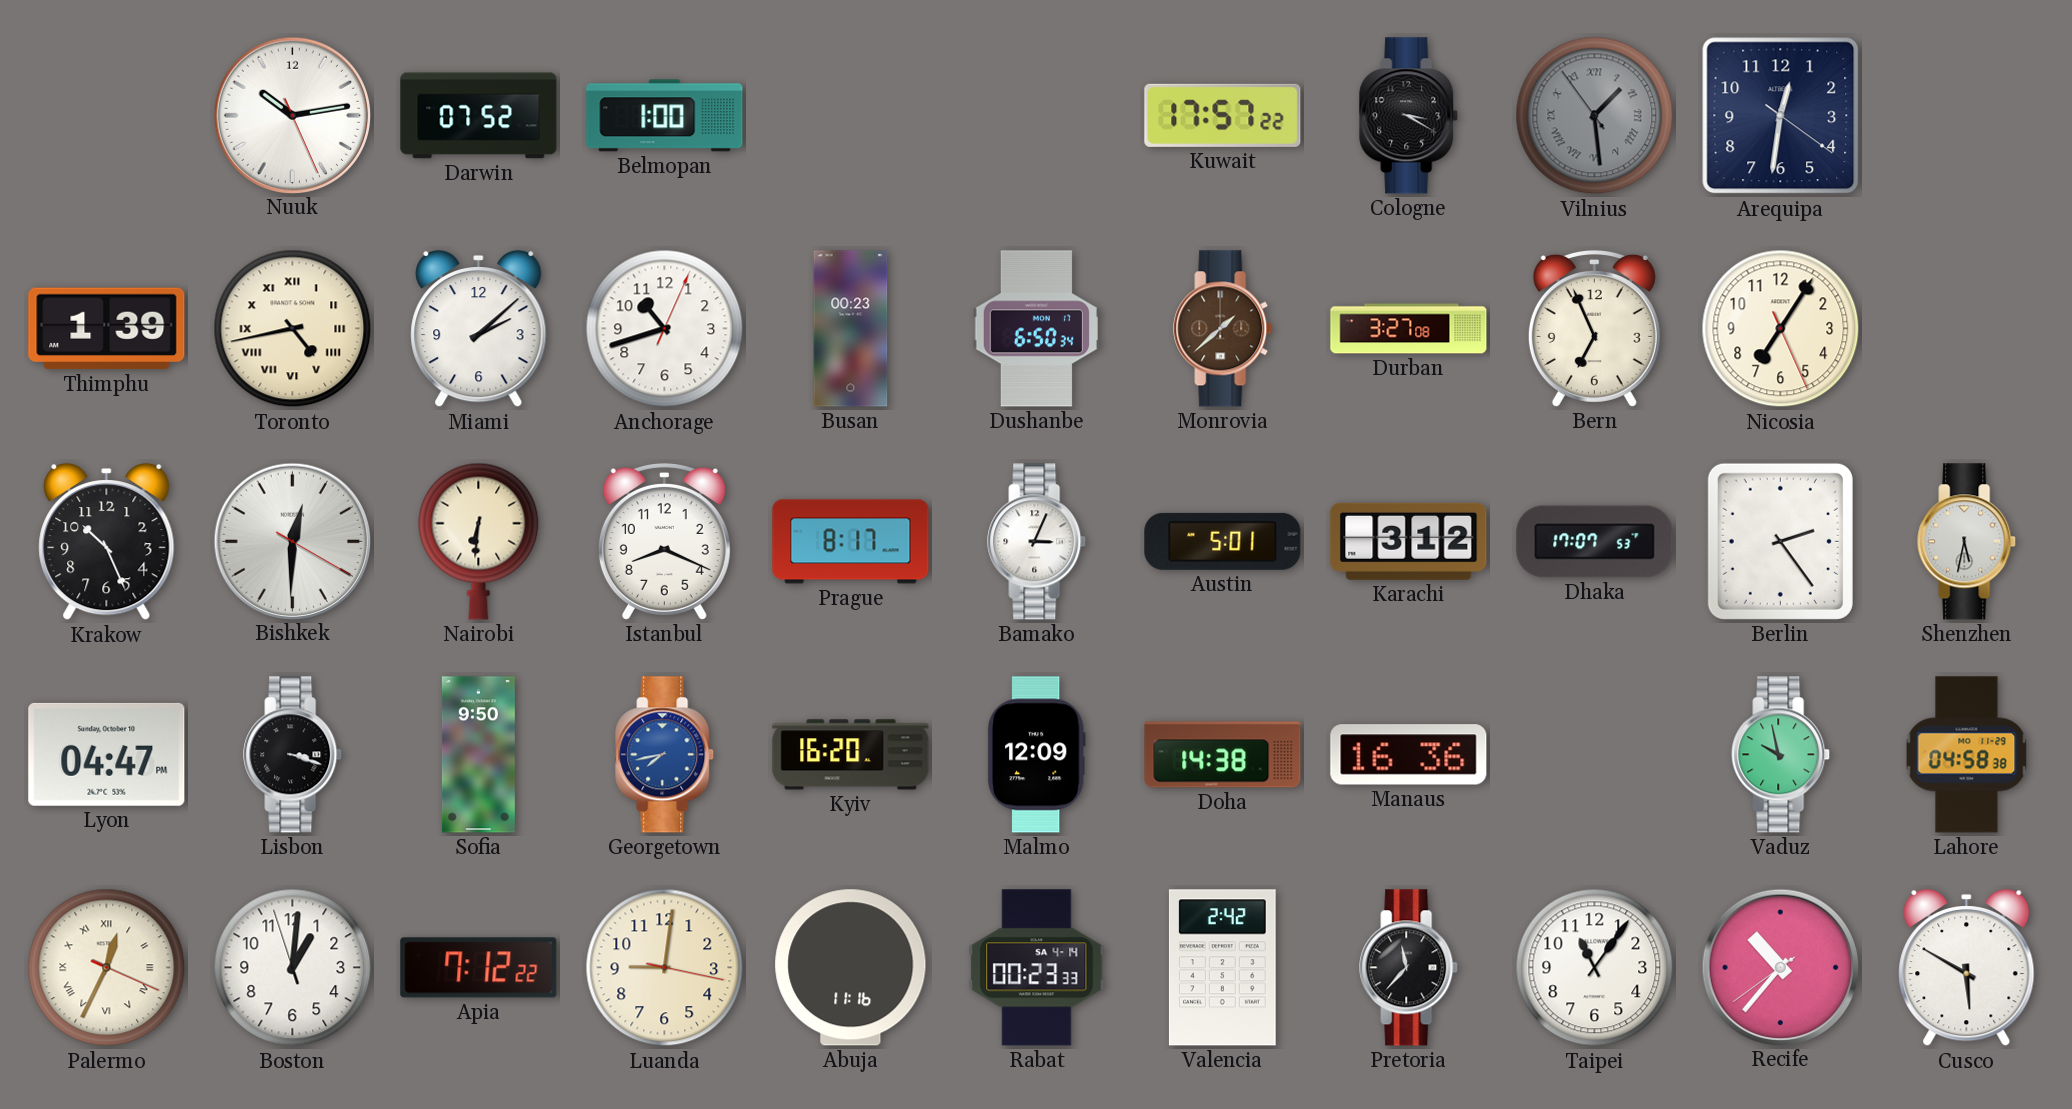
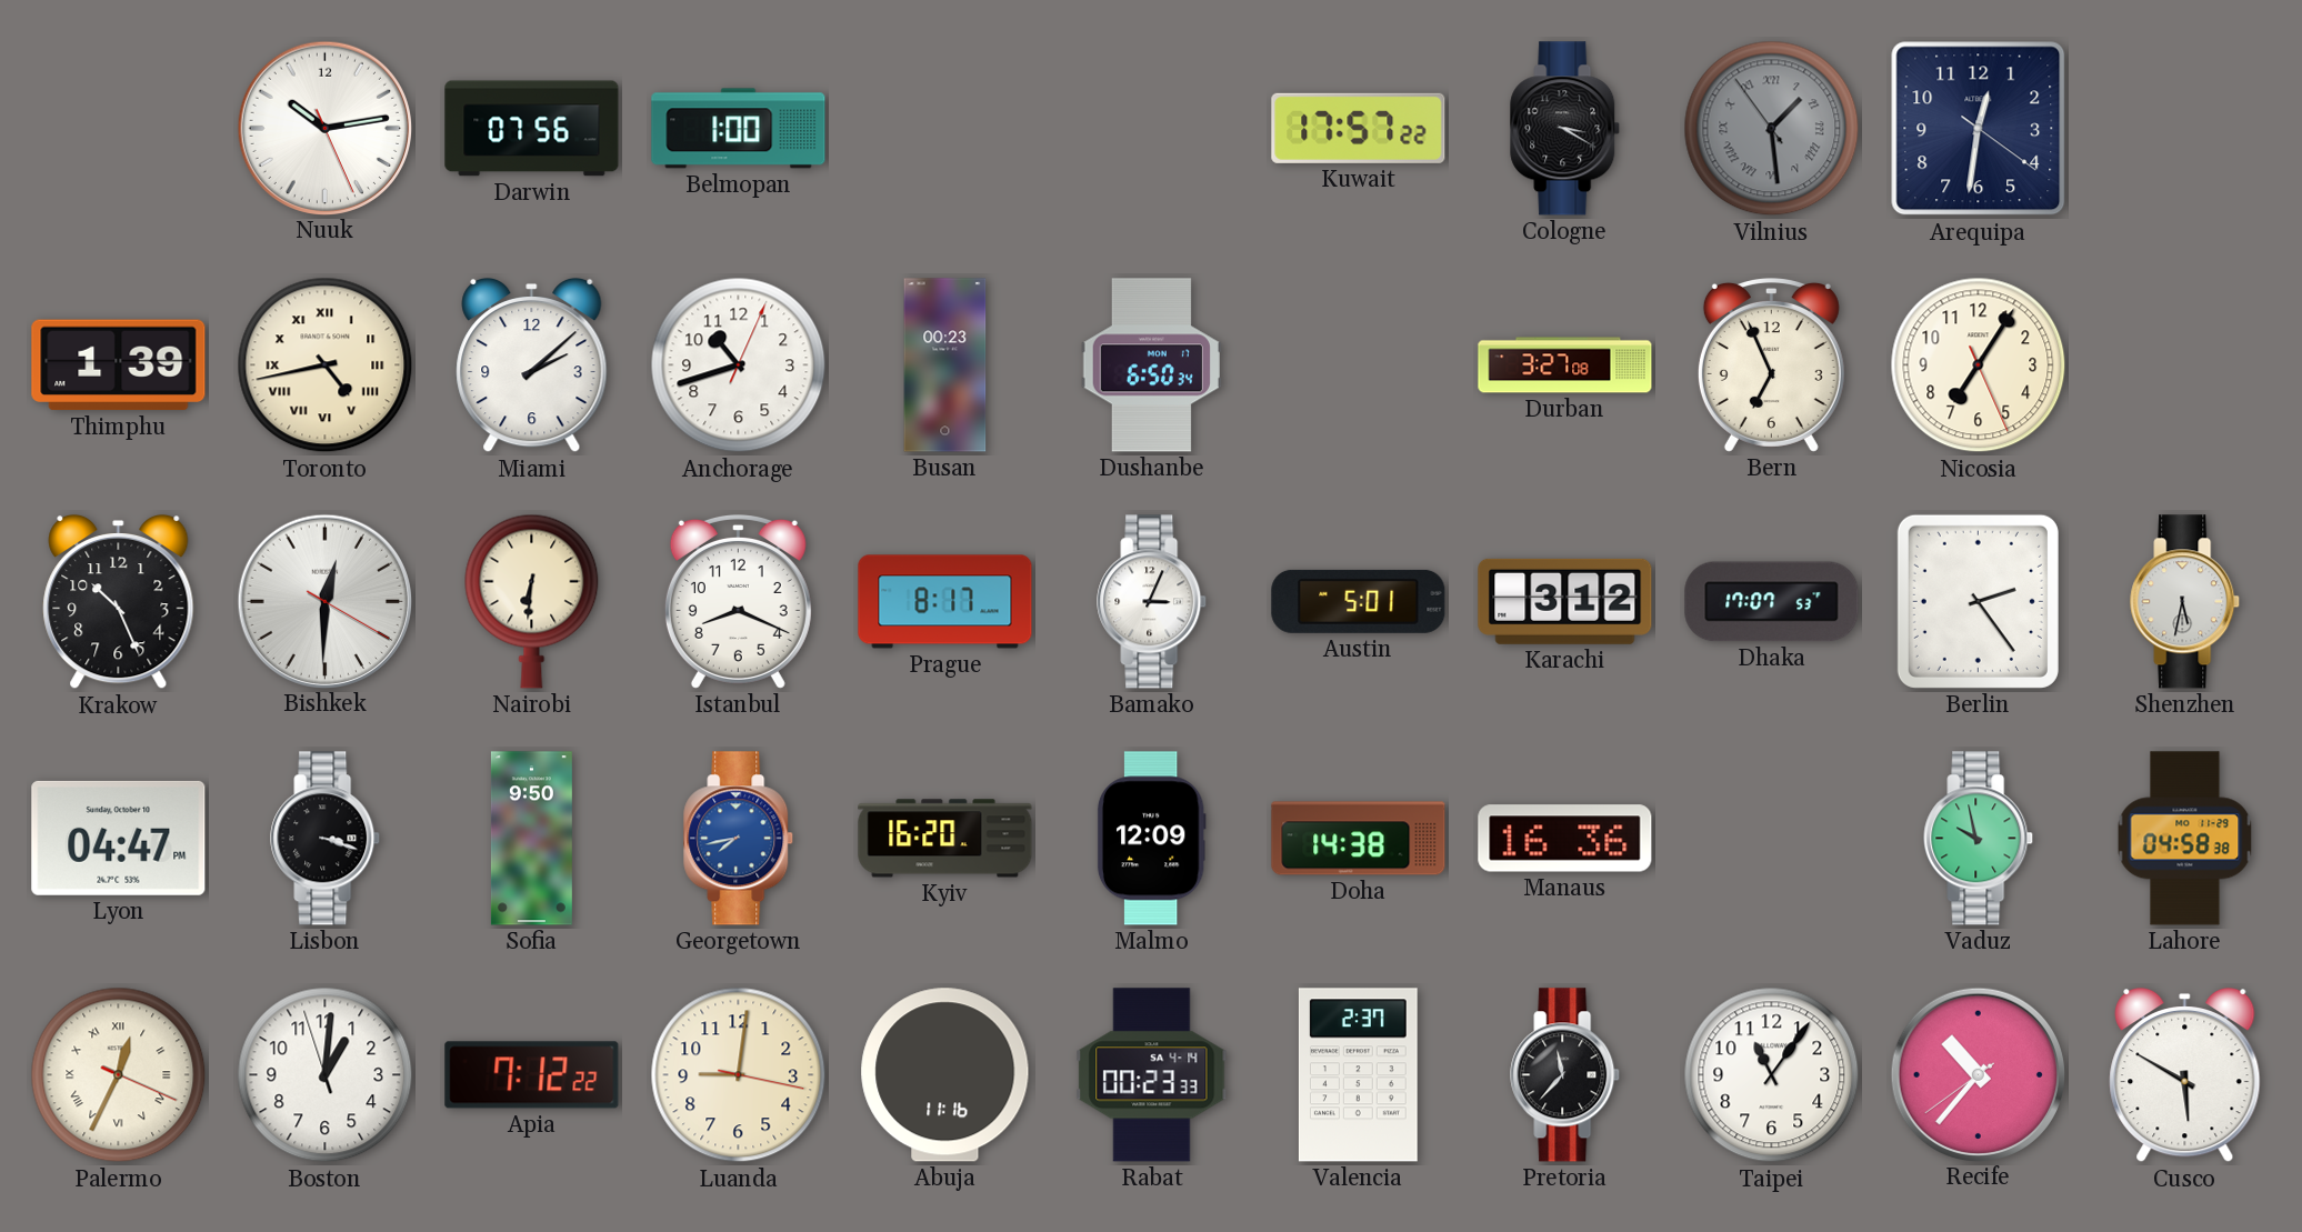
Darwin: 07:52 -> 07:56
Monrovia: 1:38 -> none
Valencia: 2:42 -> 2:37
